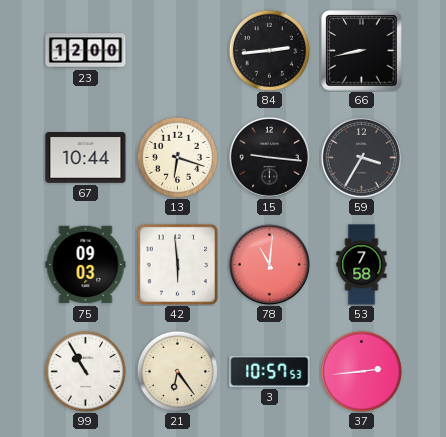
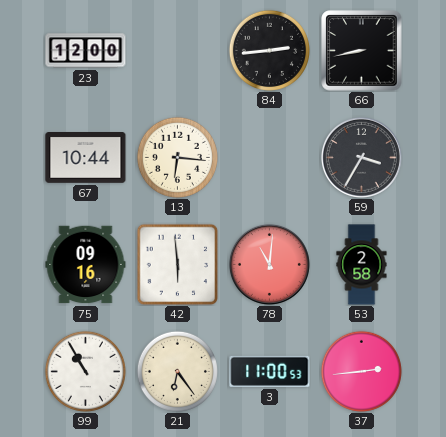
13: 6:18 -> 6:16
15: 9:16 -> none
75: 09:03 -> 09:16
53: 7:58 -> 2:58
3: 10:57 -> 11:00
